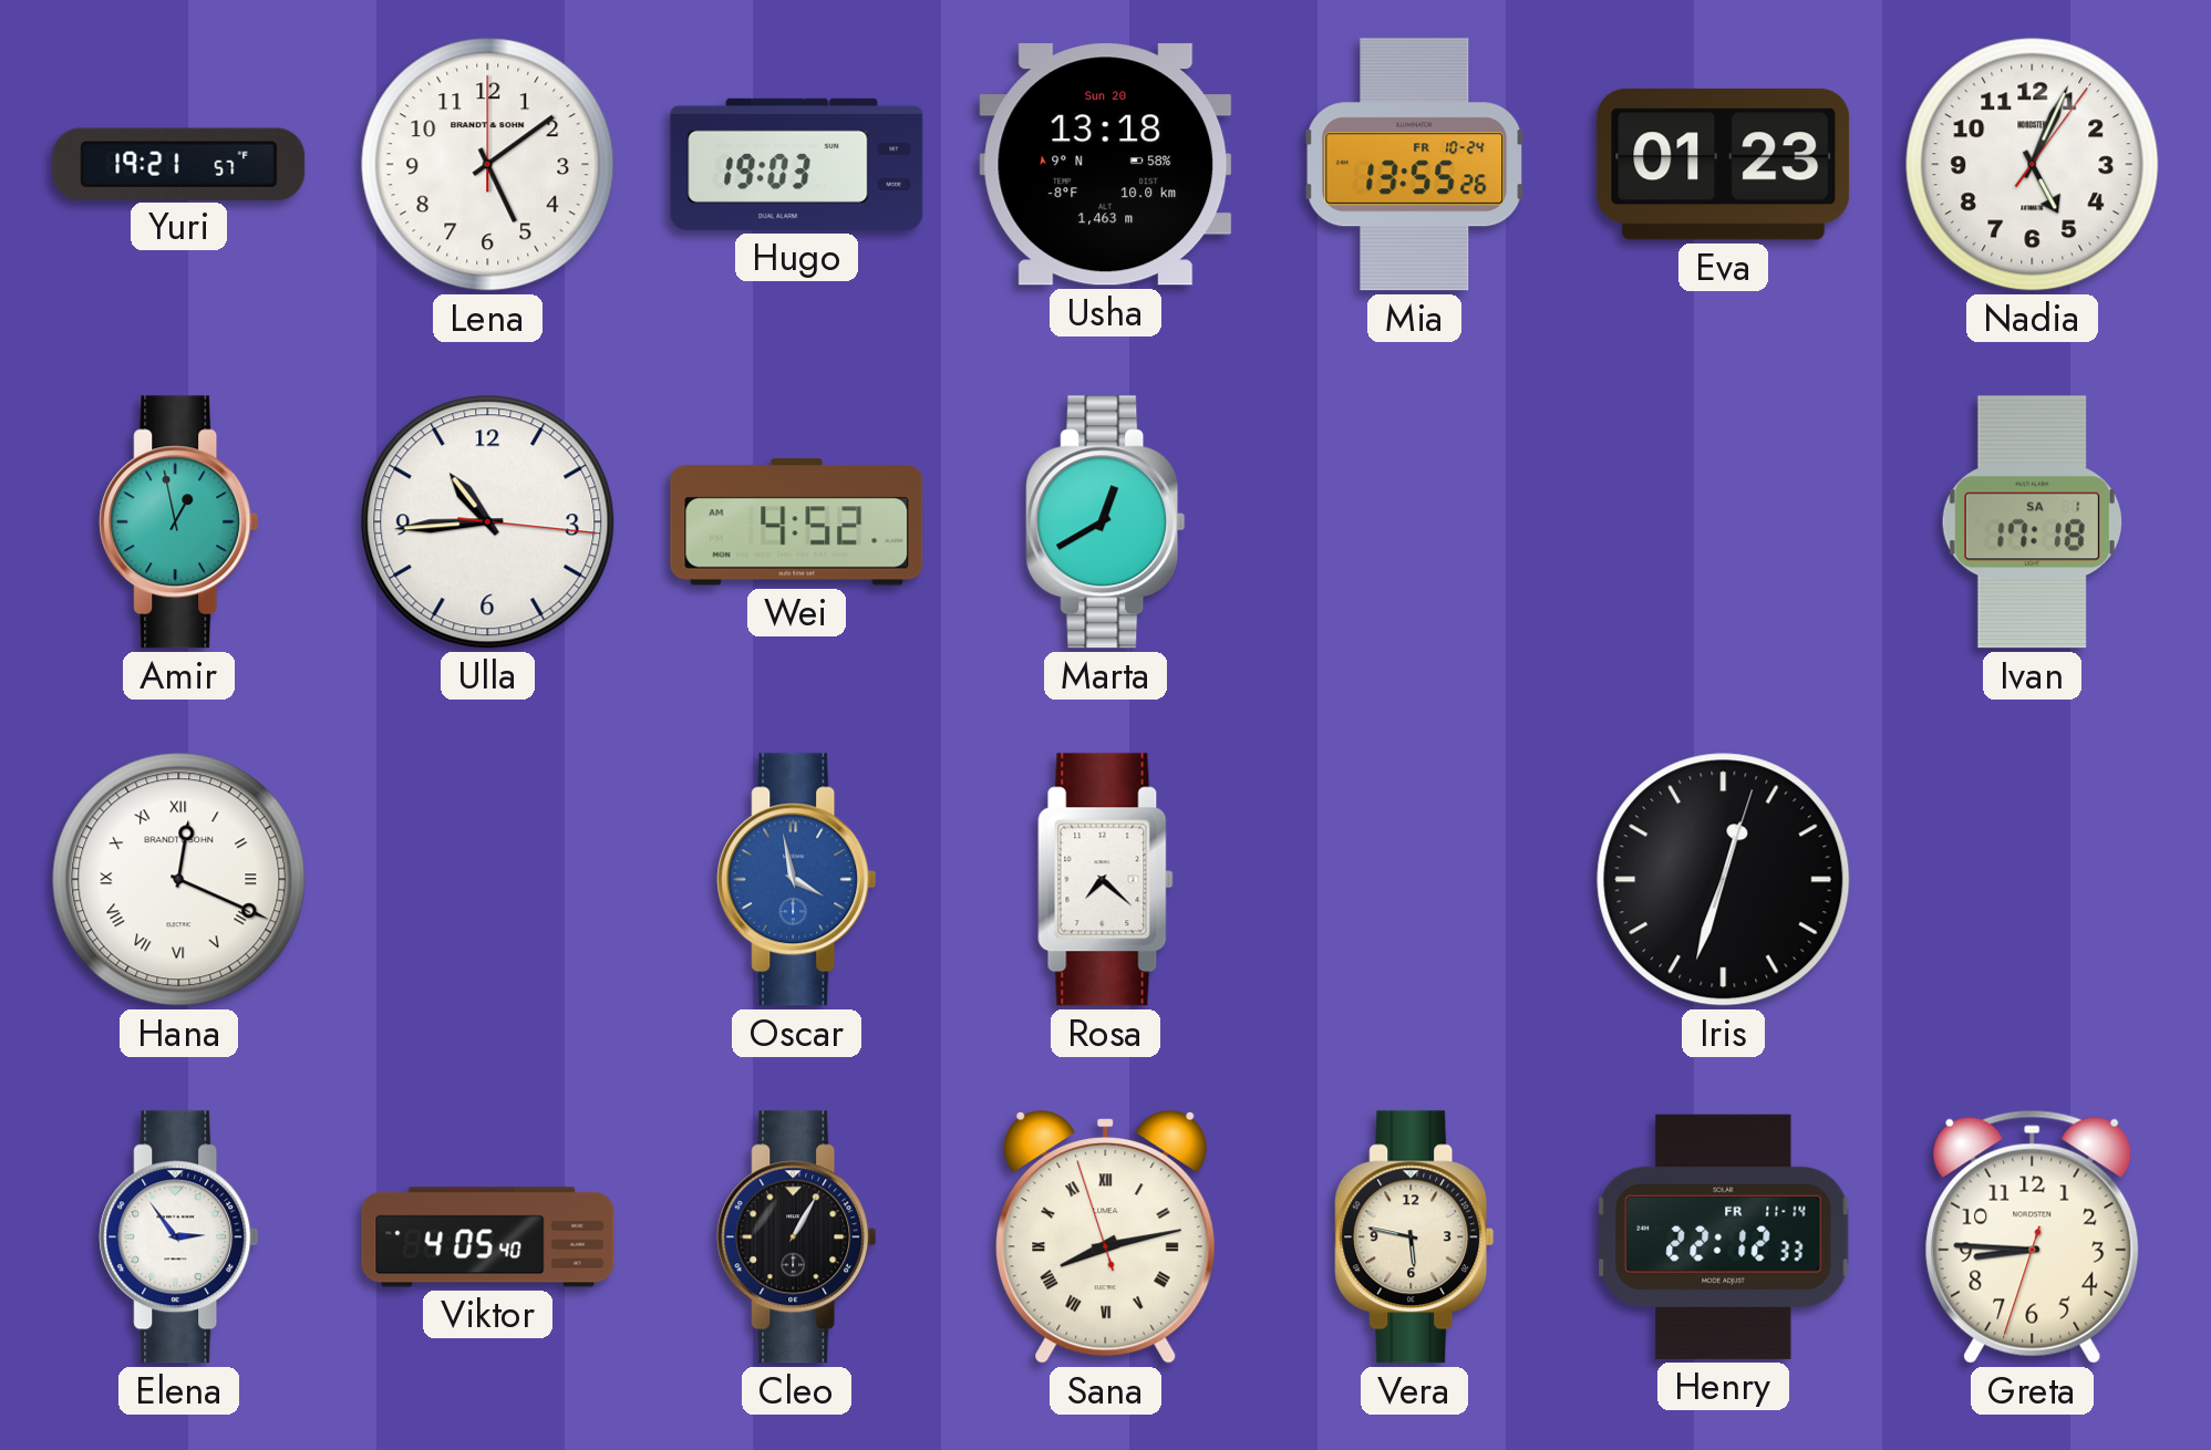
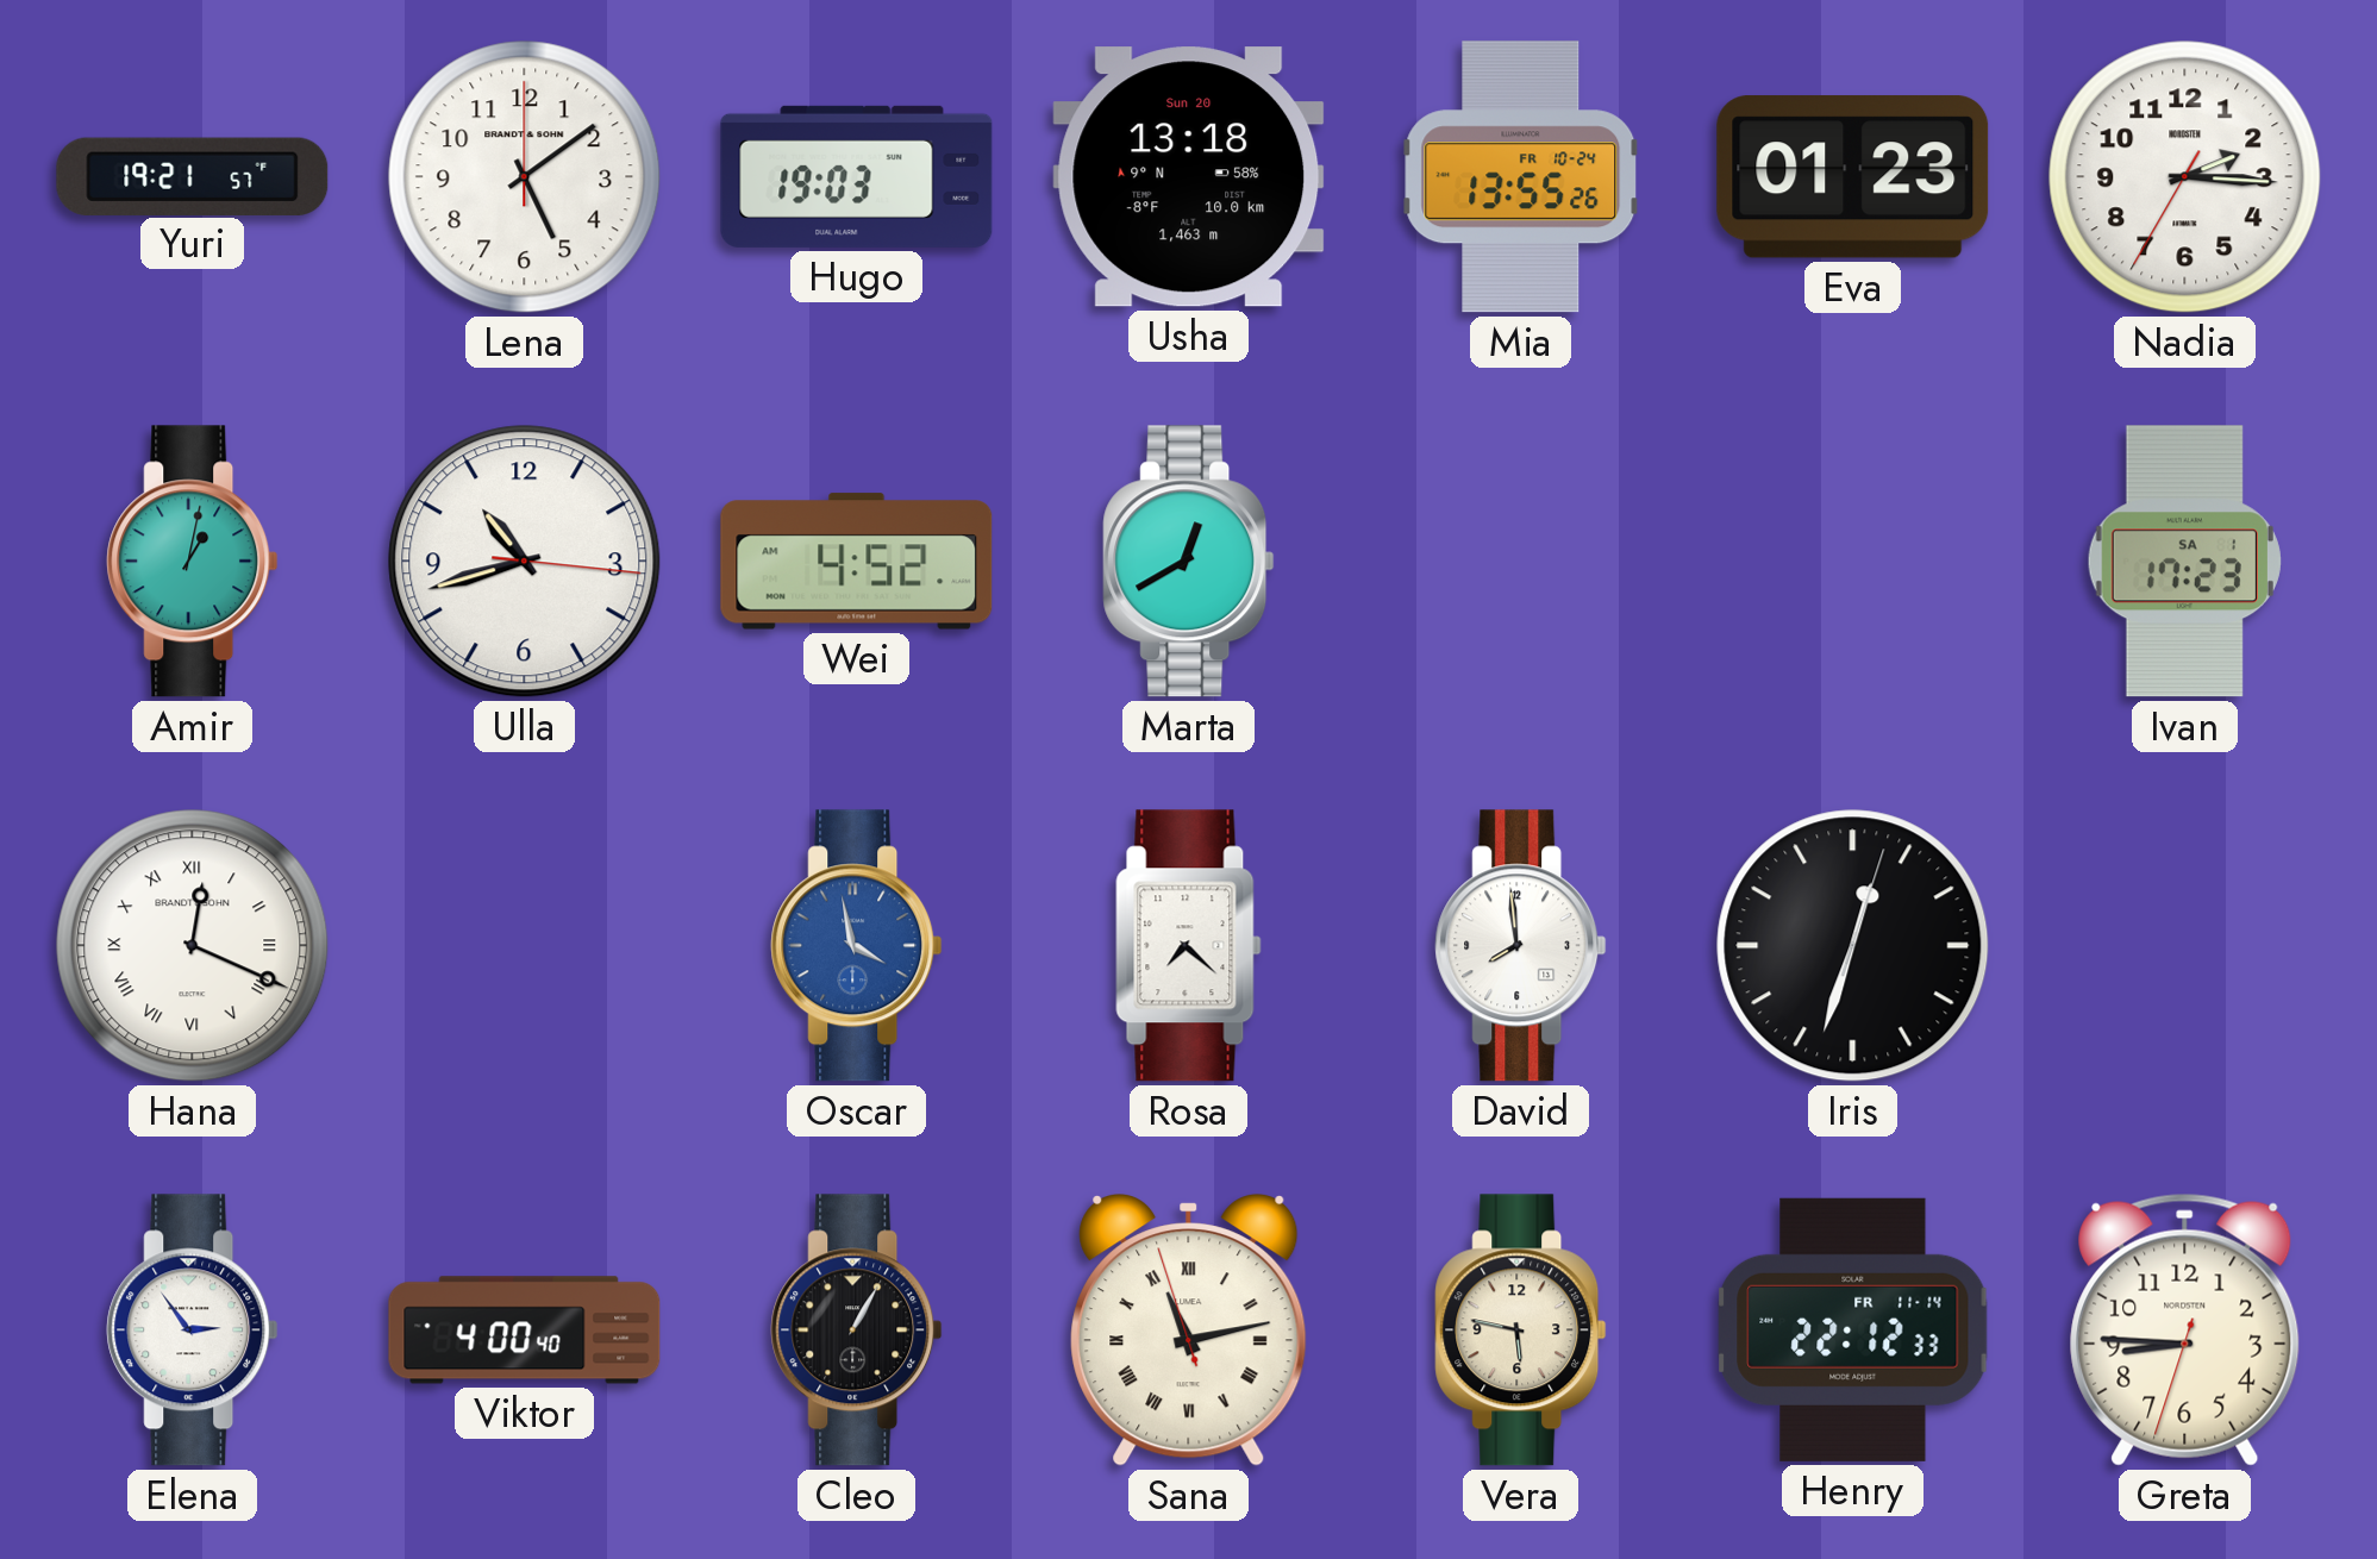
Nadia: 5:04 -> 2:15
Amir: 12:58 -> 1:02
Ulla: 10:44 -> 10:42
Ivan: 17:18 -> 17:23
David: none -> 7:59
Viktor: 4:05 -> 4:00
Sana: 8:12 -> 11:12
